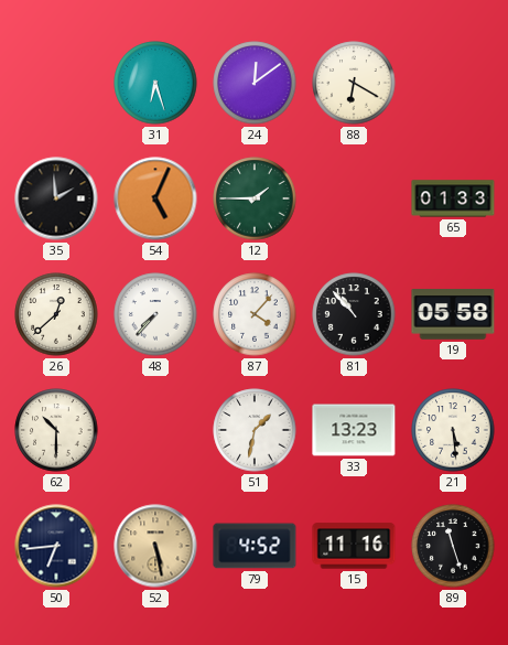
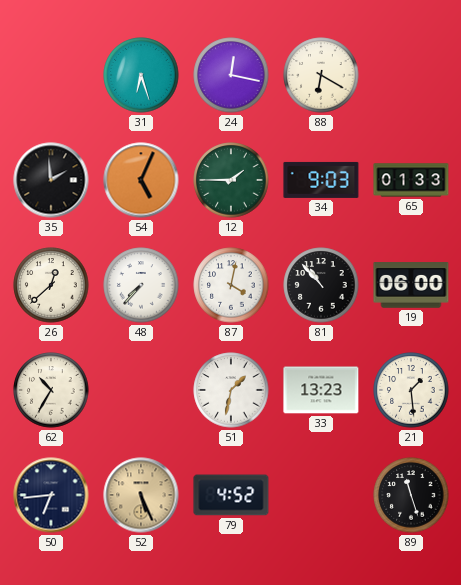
24: 12:09 -> 12:17
34: none -> 9:03
87: 4:07 -> 4:02
19: 05:58 -> 06:00
62: 10:30 -> 10:35
21: 5:29 -> 1:29
52: 5:28 -> 5:26
15: 11:16 -> none
